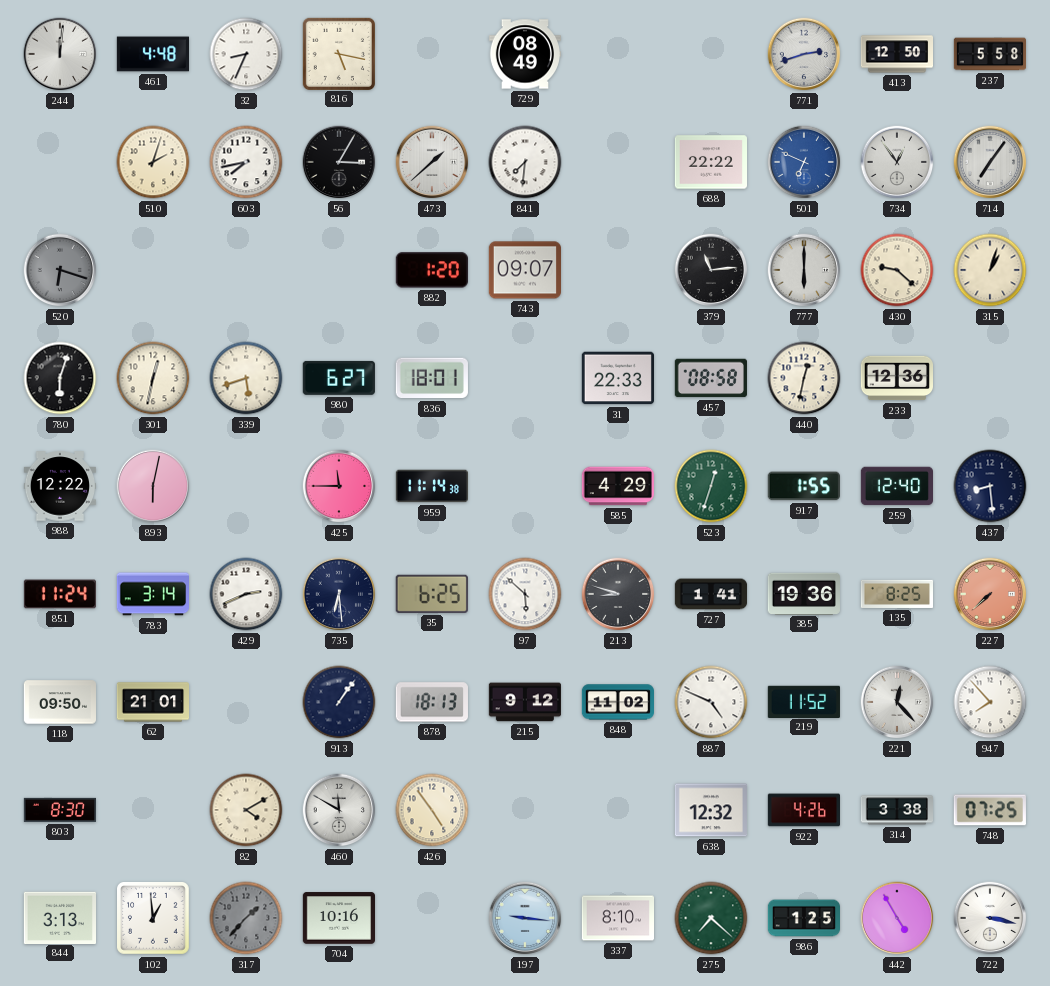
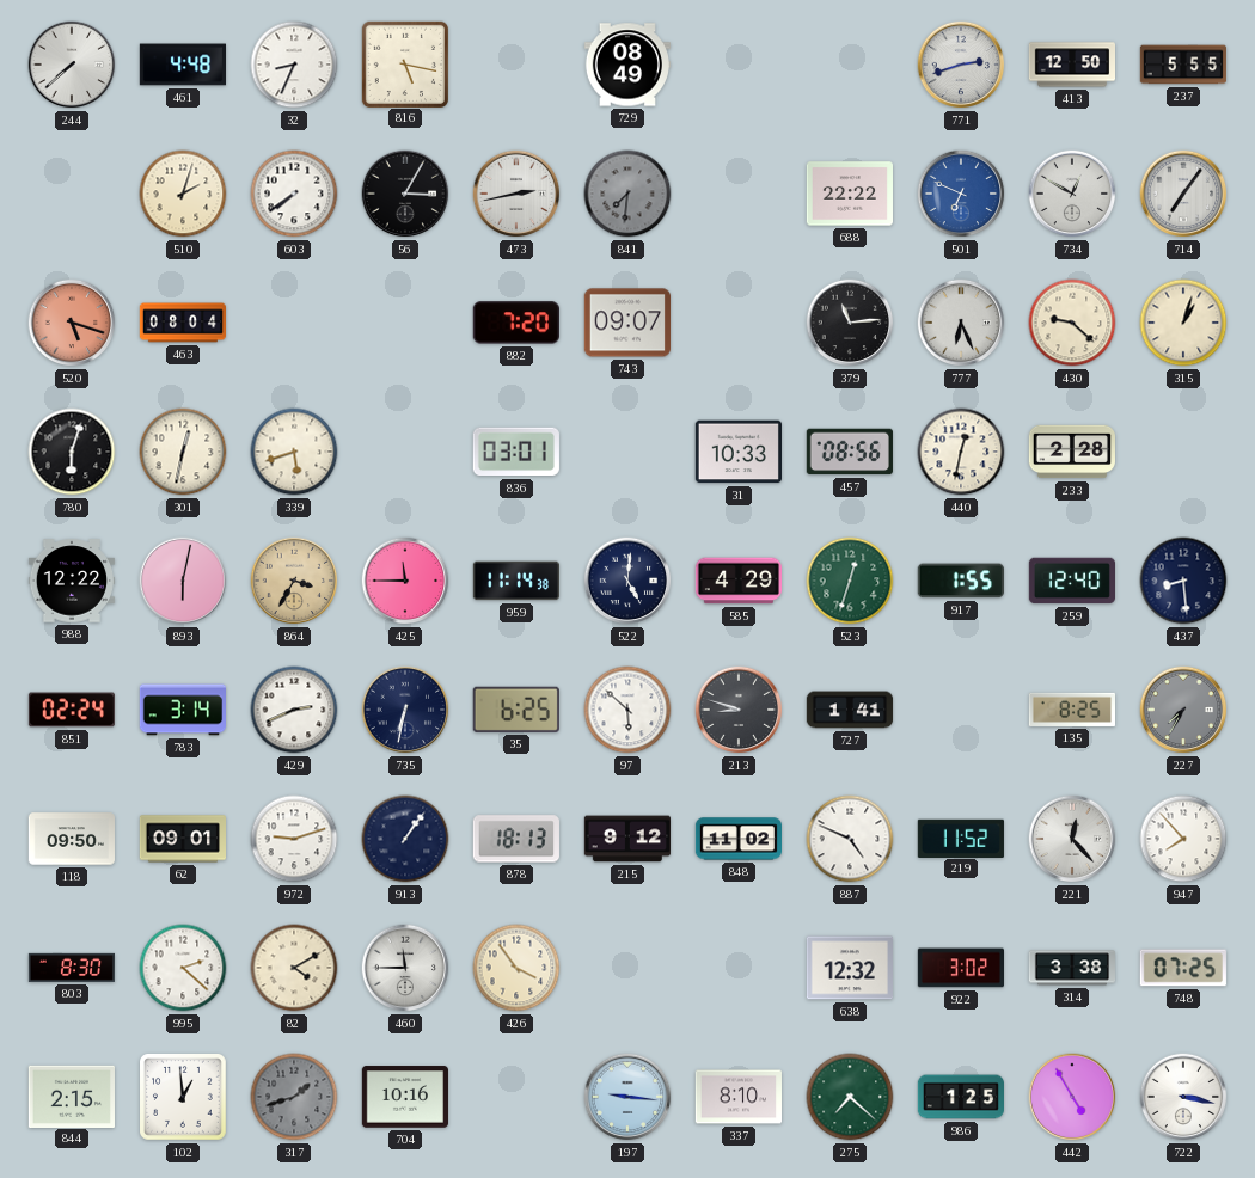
244: 12:01 -> 7:38
237: 5:58 -> 5:55
603: 7:43 -> 7:39
473: 1:38 -> 2:43
841 dial: white -> grey
734: 12:54 -> 12:50
520: 6:18 -> 5:18
520 dial: grey -> salmon
463: none -> 08:04
882: 1:20 -> 7:20
777: 6:00 -> 6:26
980: 6:27 -> none
836: 18:01 -> 03:01
31: 22:33 -> 10:33
457: 08:58 -> 08:56
233: 12:36 -> 2:28
864: none -> 3:35
522: none -> 5:01
851: 11:24 -> 02:24
735: 6:29 -> 6:32
385: 19:36 -> none
227: 7:38 -> 7:35
227 dial: salmon -> grey
62: 21:01 -> 09:01
972: none -> 9:12
995: none -> 2:22
460: 11:50 -> 11:45
426: 4:54 -> 3:54
922: 4:26 -> 3:02
844: 3:13 -> 2:15
317: 1:37 -> 1:42
